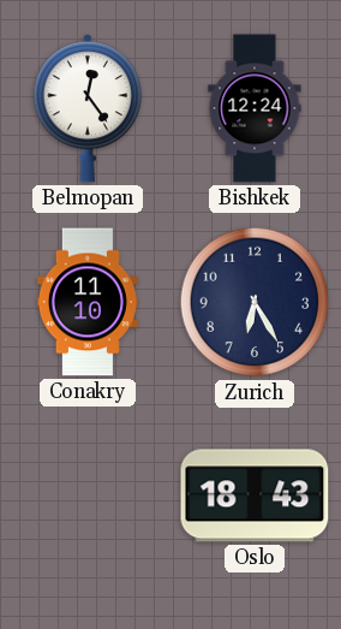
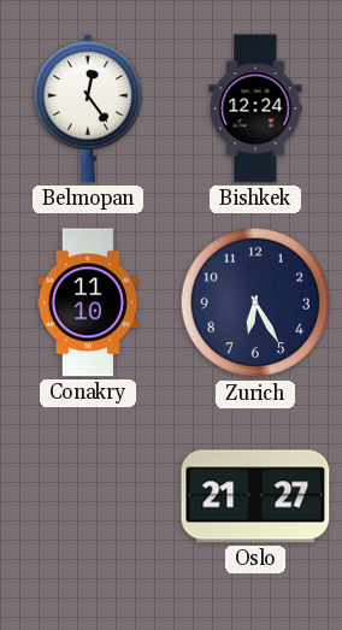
Oslo: 18:43 -> 21:27
